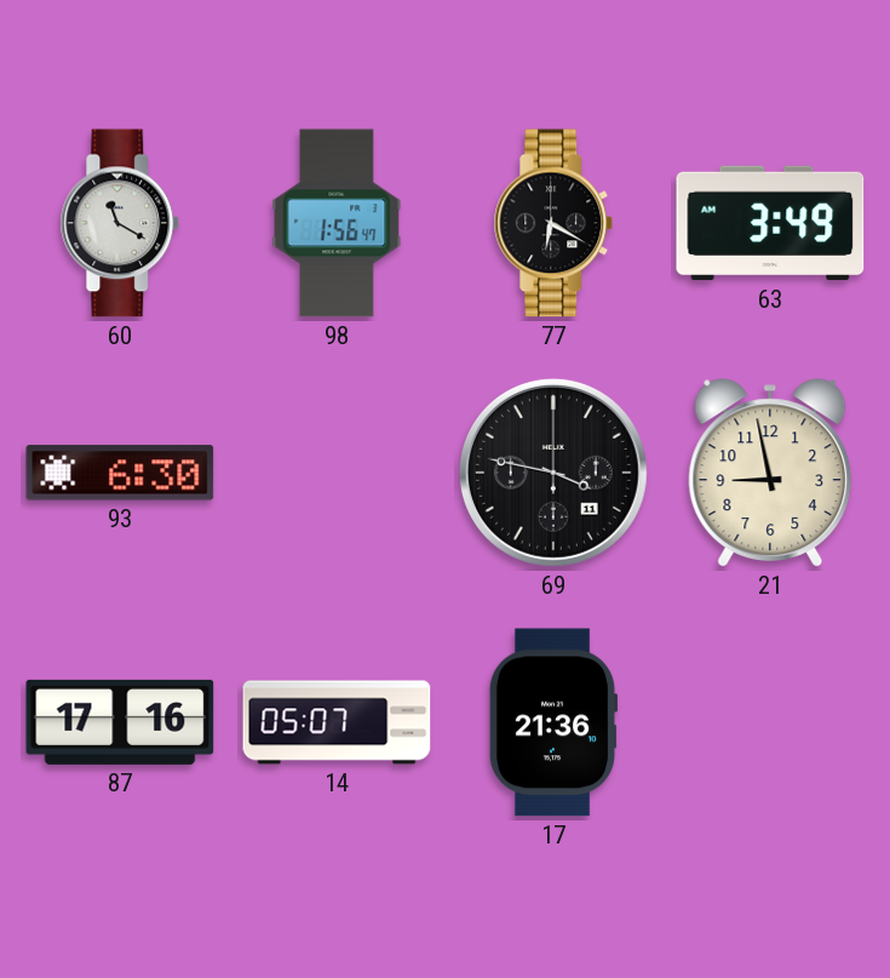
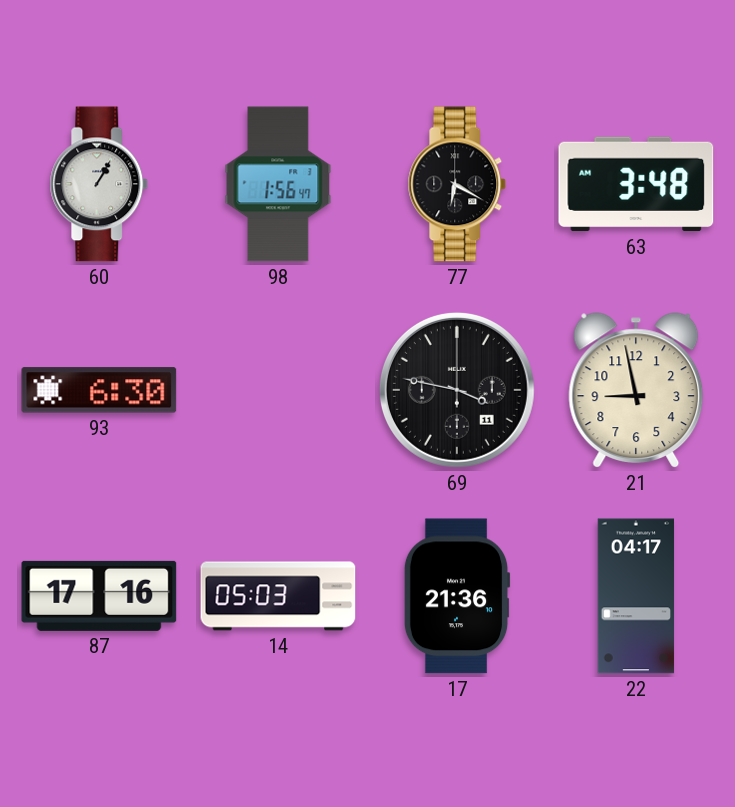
60: 11:20 -> 1:05
63: 3:49 -> 3:48
14: 05:07 -> 05:03
22: none -> 04:17
